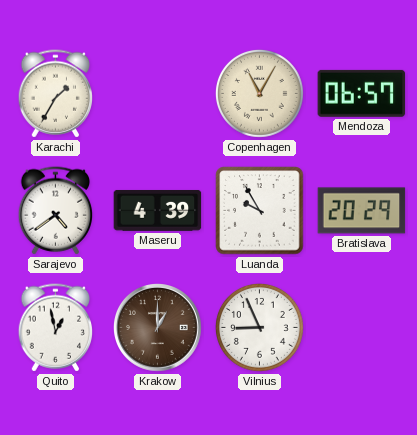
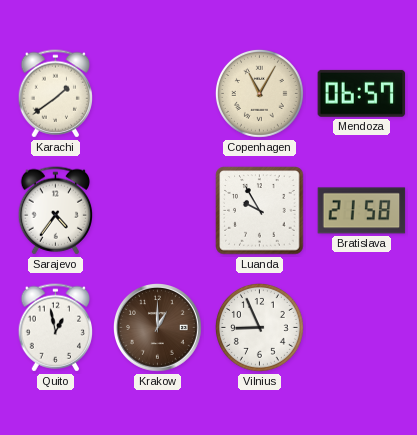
Karachi: 1:35 -> 1:39
Sarajevo: 4:39 -> 4:36
Maseru: 4:39 -> none
Bratislava: 20:29 -> 21:58
